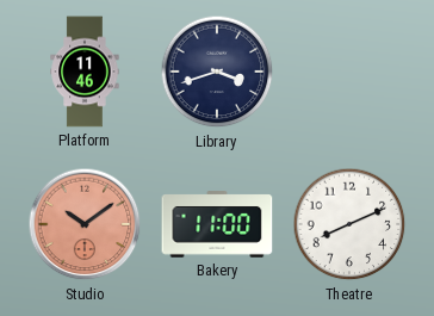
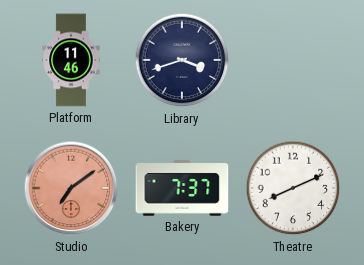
Studio: 10:09 -> 7:09
Bakery: 11:00 -> 7:37
